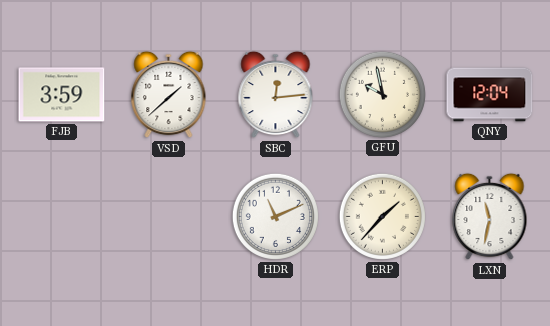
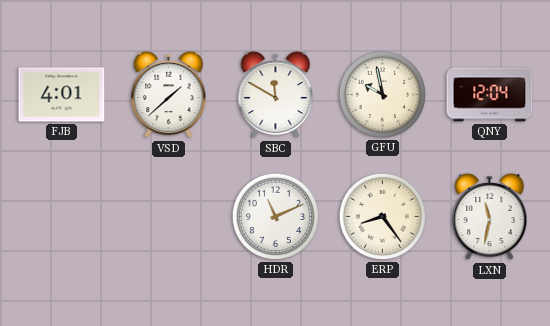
FJB: 3:59 -> 4:01
SBC: 12:14 -> 11:50
ERP: 1:37 -> 8:24
